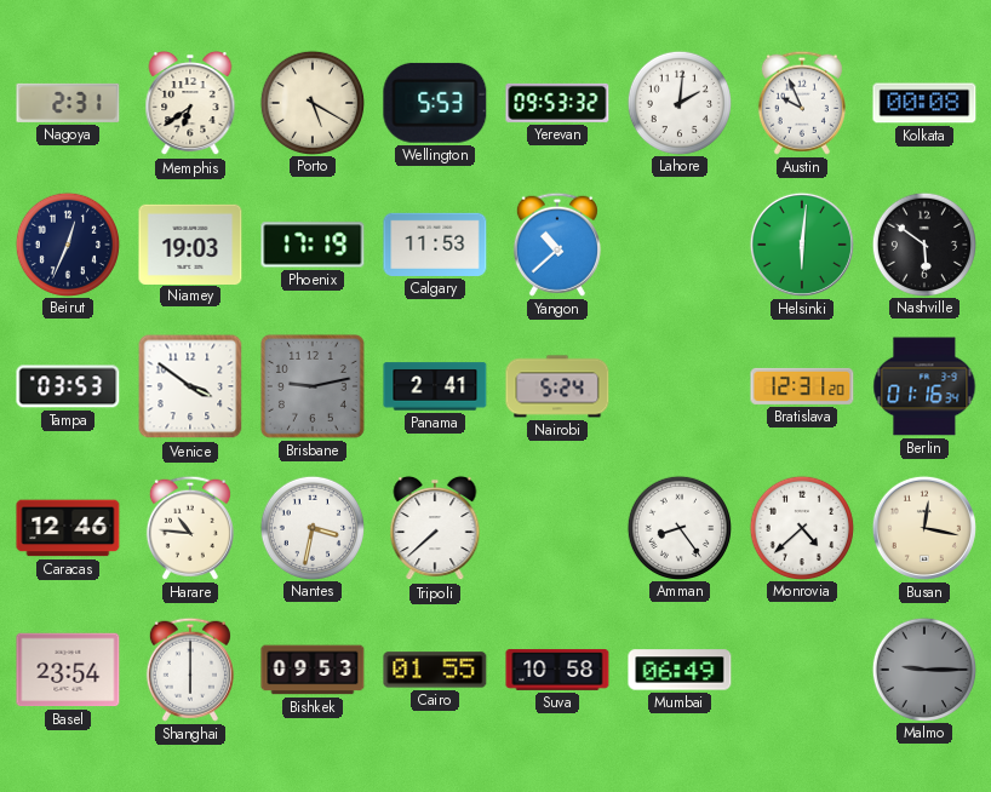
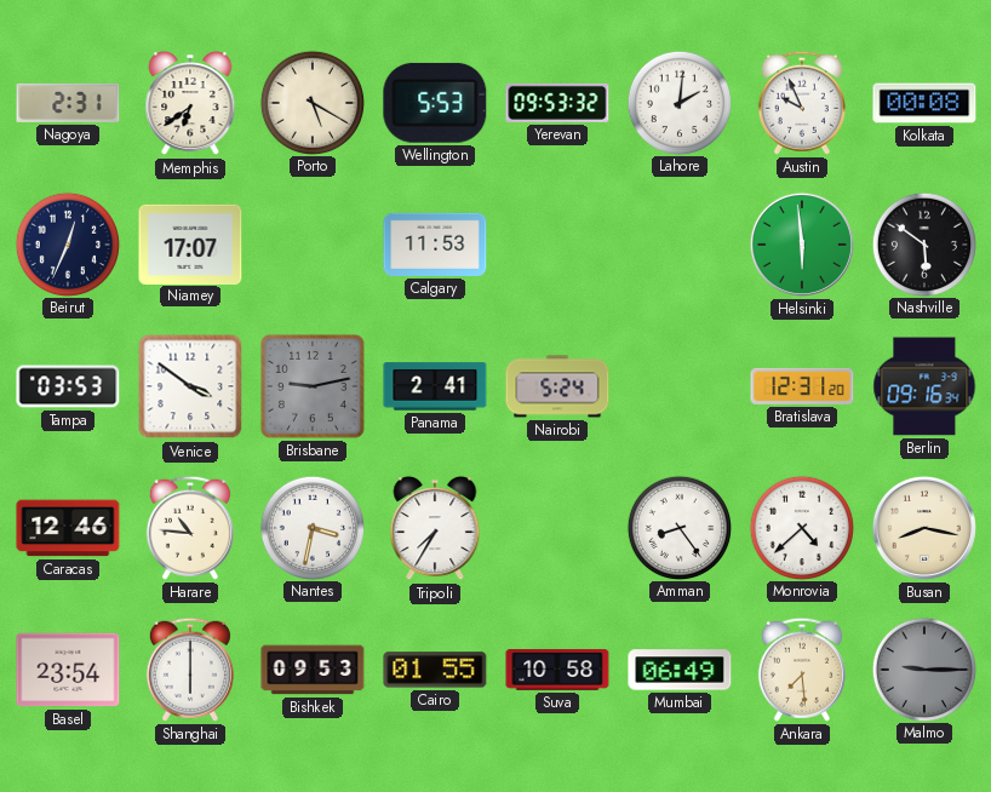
Niamey: 19:03 -> 17:07
Phoenix: 17:19 -> none
Yangon: 10:38 -> none
Helsinki: 6:01 -> 5:59
Berlin: 01:16 -> 09:16
Tripoli: 7:38 -> 7:35
Busan: 12:17 -> 8:17
Ankara: none -> 7:29
